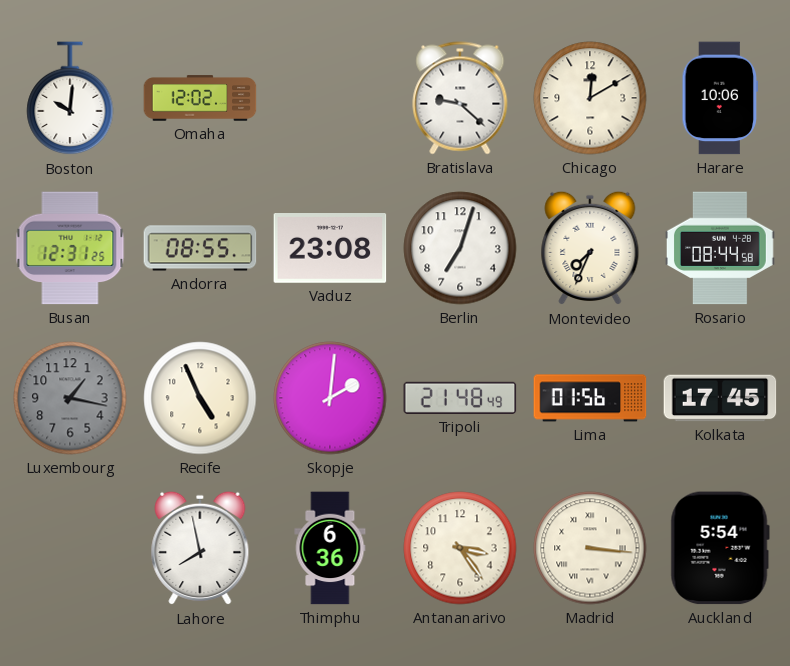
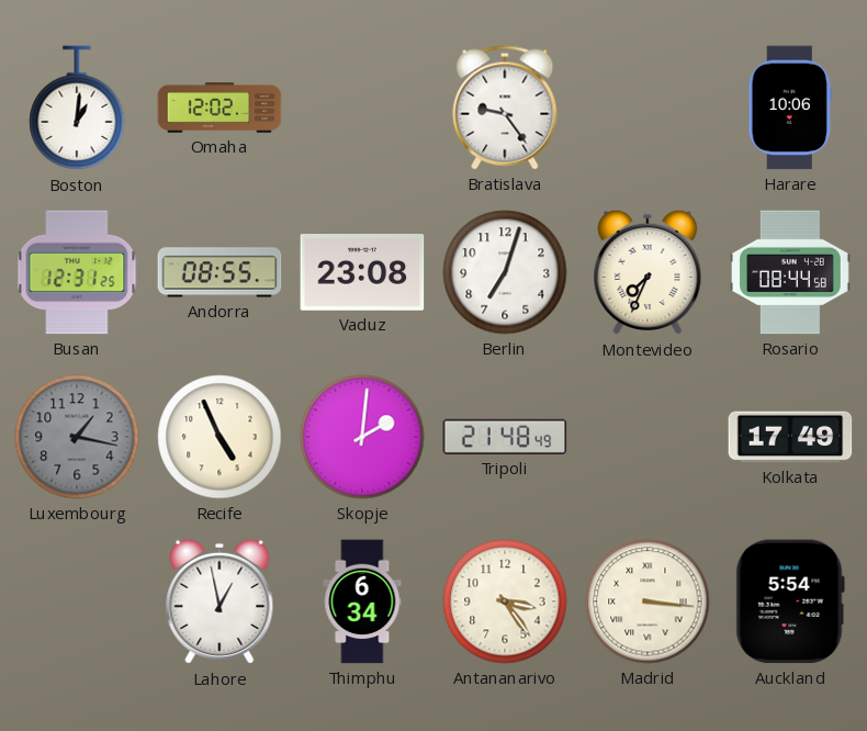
Boston: 10:01 -> 1:01
Bratislava: 9:22 -> 9:24
Chicago: 12:10 -> none
Lima: 01:56 -> none
Kolkata: 17:45 -> 17:49
Lahore: 7:58 -> 12:58
Thimphu: 6:36 -> 6:34
